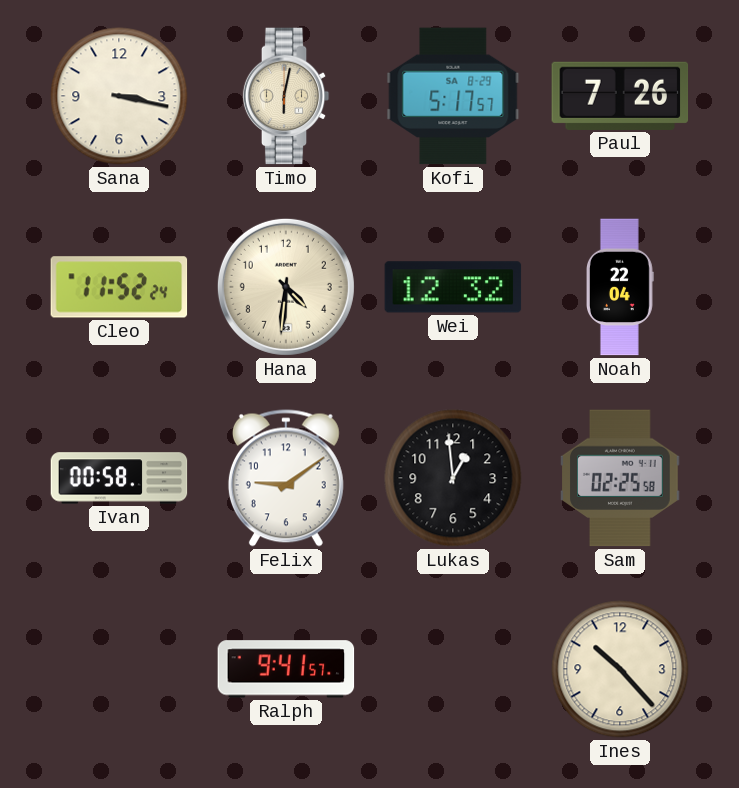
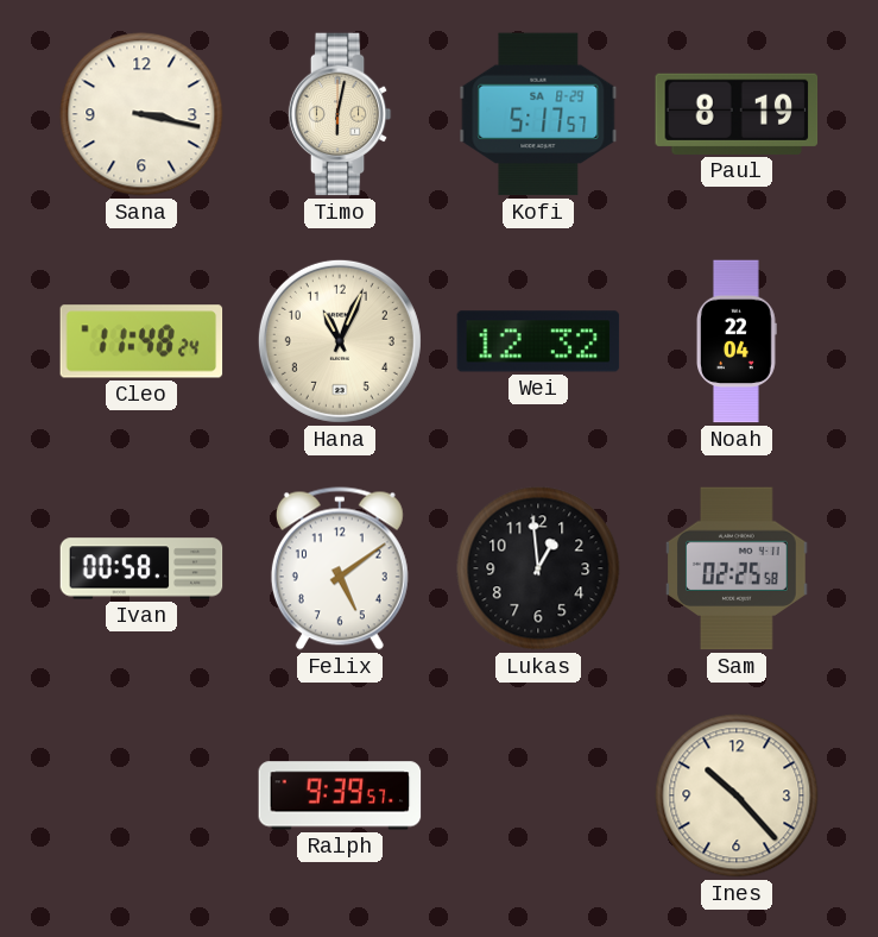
Paul: 7:26 -> 8:19
Cleo: 11:52 -> 11:48
Hana: 4:31 -> 11:04
Felix: 9:09 -> 5:09
Ralph: 9:41 -> 9:39
